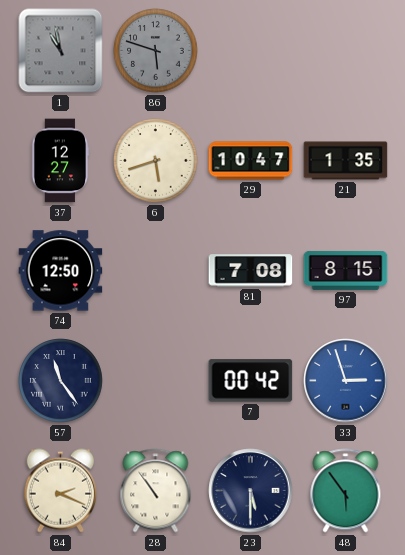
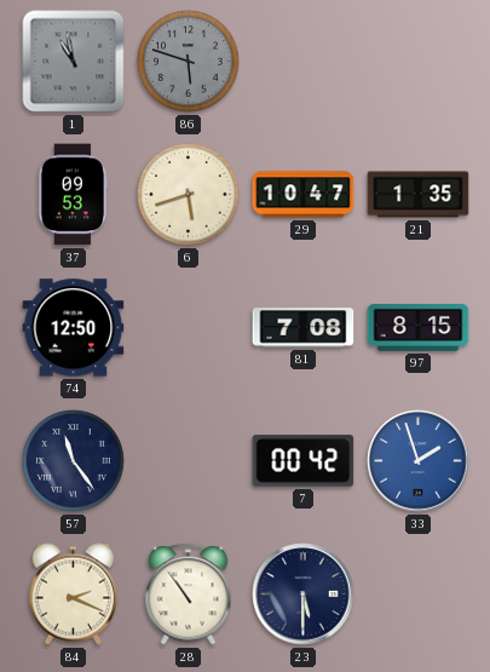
37: 12:27 -> 09:53
33: 2:57 -> 1:57
48: 5:54 -> none
